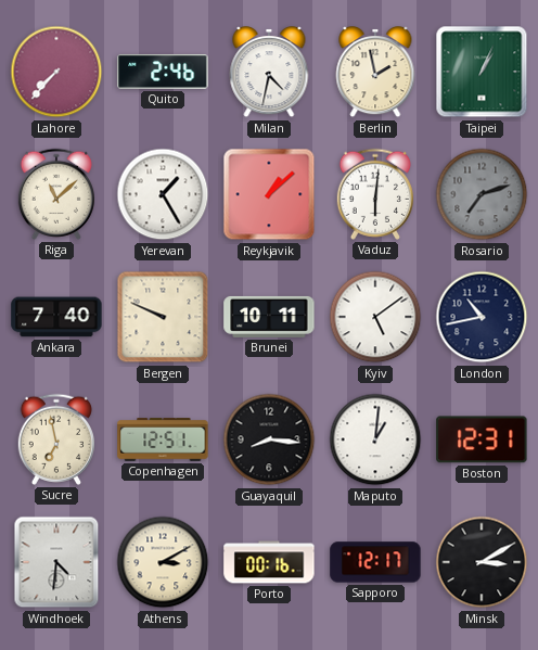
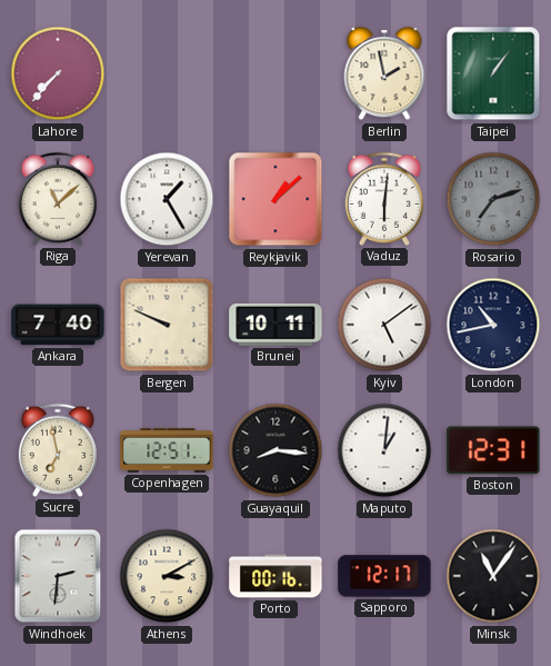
Quito: 2:46 -> none
Milan: 4:32 -> none
Taipei: 1:04 -> 1:06
Windhoek: 4:31 -> 2:31
Minsk: 3:10 -> 11:06
